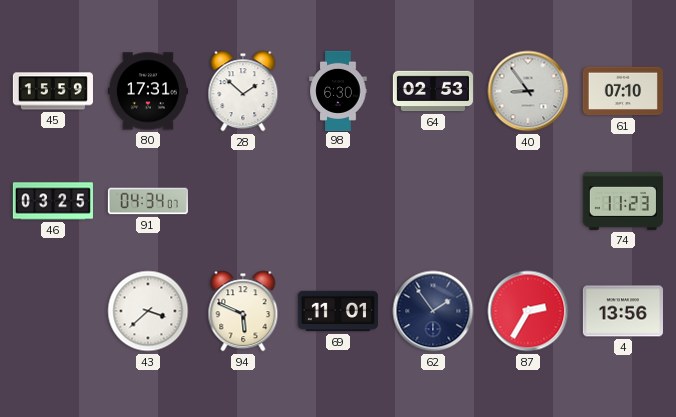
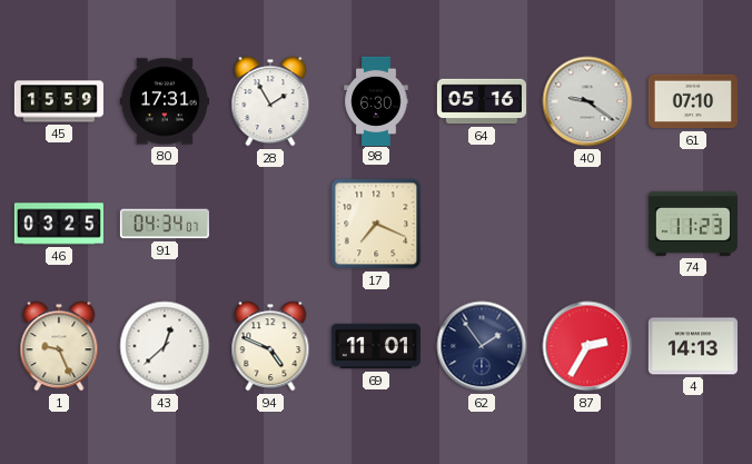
28: 1:52 -> 1:55
64: 02:53 -> 05:16
40: 8:54 -> 9:21
17: none -> 7:19
1: none -> 9:26
43: 3:38 -> 12:38
94: 5:49 -> 4:49
4: 13:56 -> 14:13
